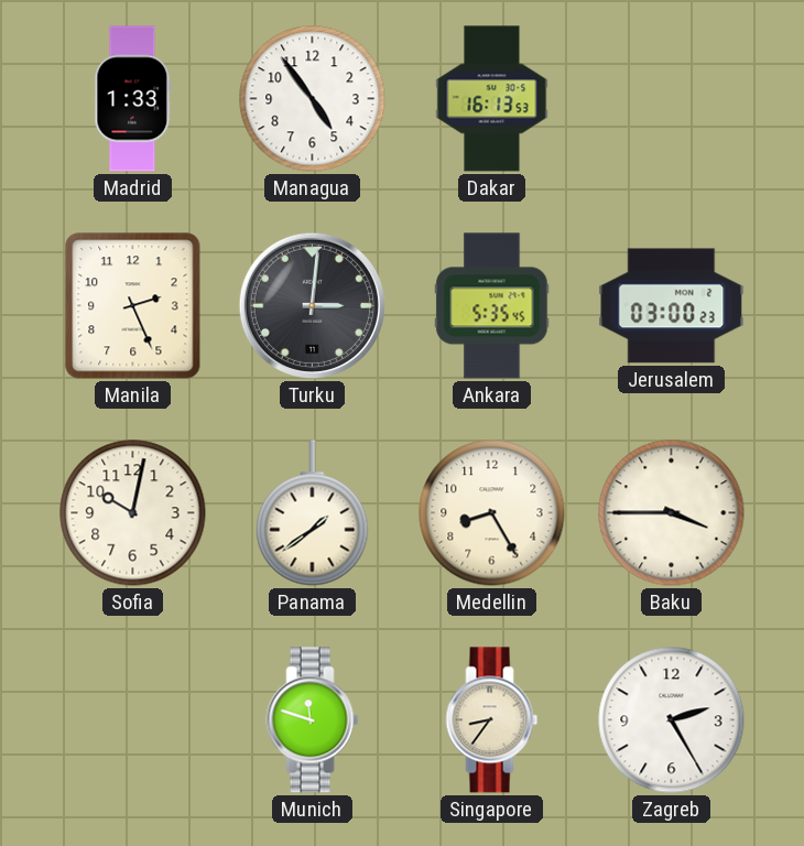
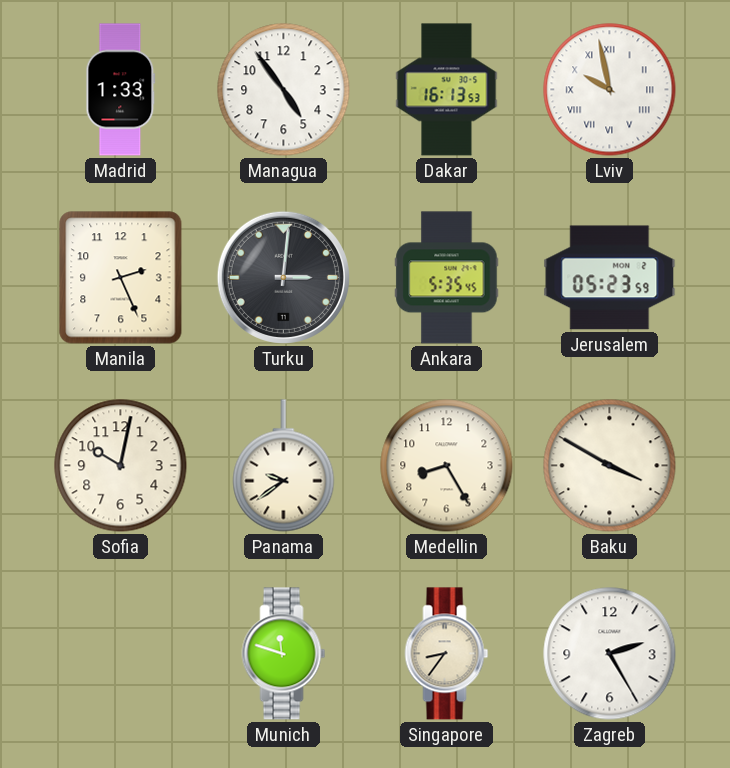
Lviv: none -> 9:58
Jerusalem: 03:00 -> 05:23
Panama: 1:39 -> 9:39
Baku: 3:45 -> 3:50
